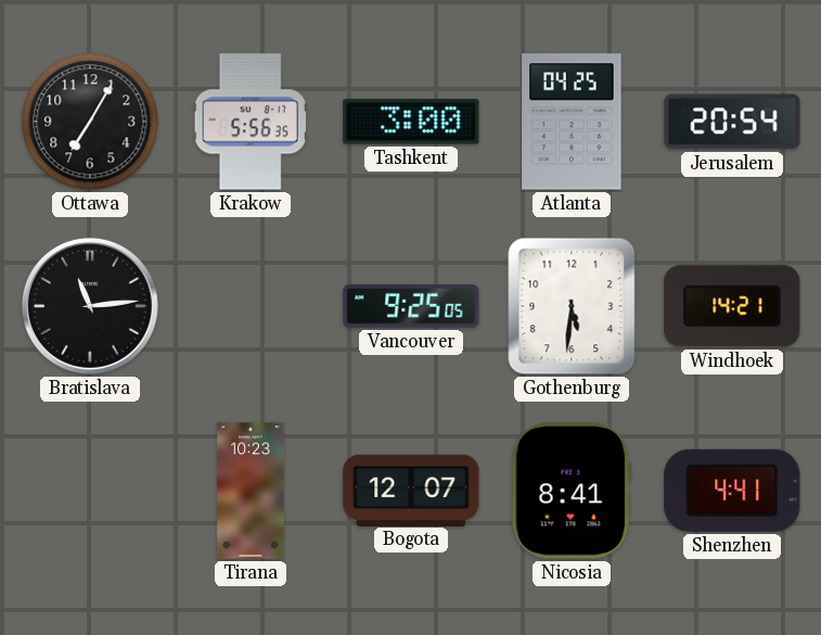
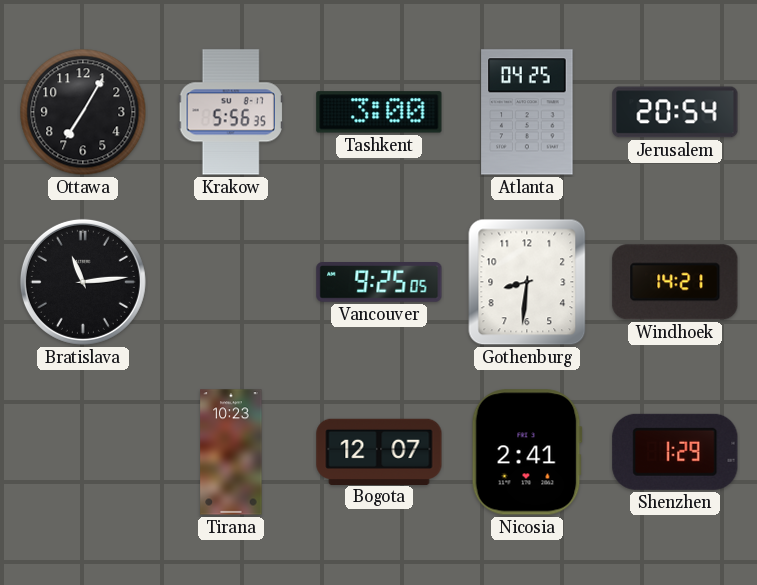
Gothenburg: 5:31 -> 8:31
Nicosia: 8:41 -> 2:41
Shenzhen: 4:41 -> 1:29
